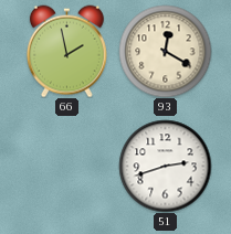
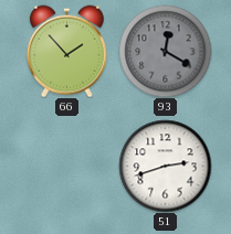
66: 1:58 -> 1:53
93 dial: cream -> grey
